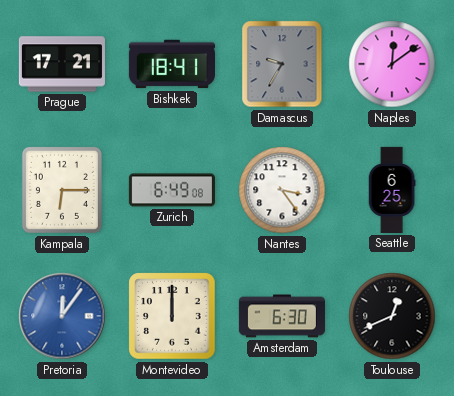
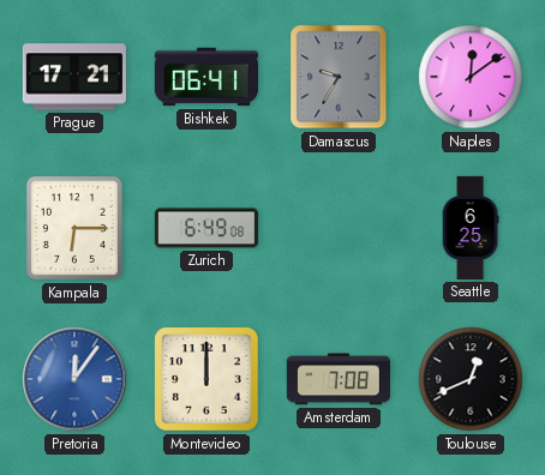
Bishkek: 18:41 -> 06:41
Nantes: 3:24 -> none
Amsterdam: 6:30 -> 7:08
